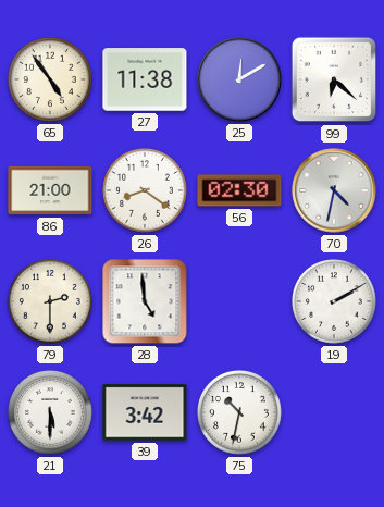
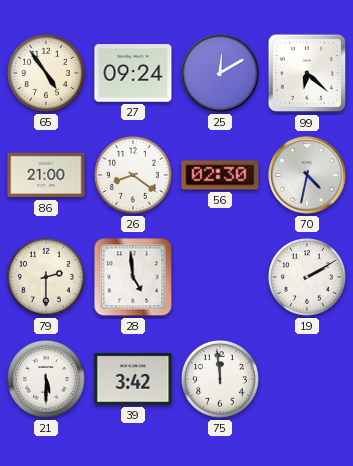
27: 11:38 -> 09:24
75: 10:32 -> 11:59
